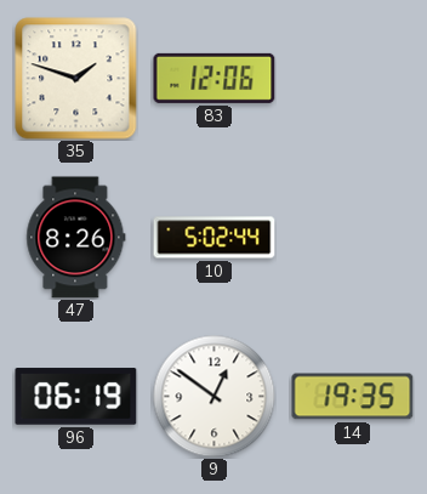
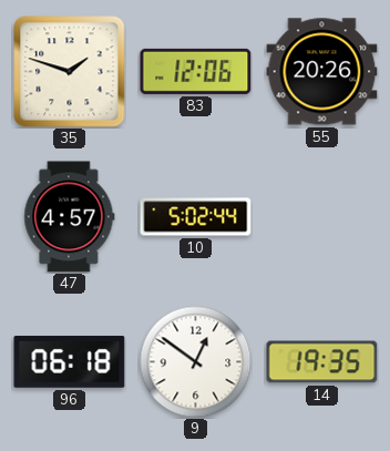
55: none -> 20:26
47: 8:26 -> 4:57
96: 06:19 -> 06:18
